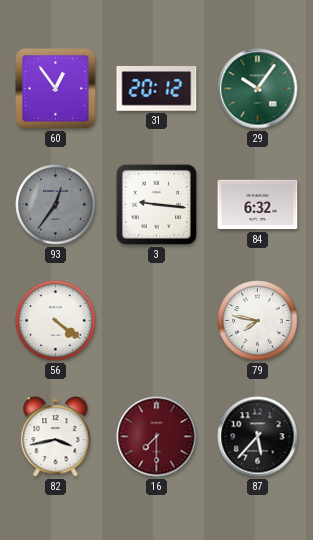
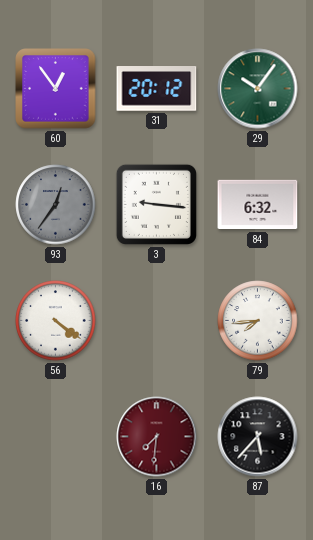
79: 7:47 -> 7:44
82: 3:43 -> none
16: 7:30 -> 7:31
